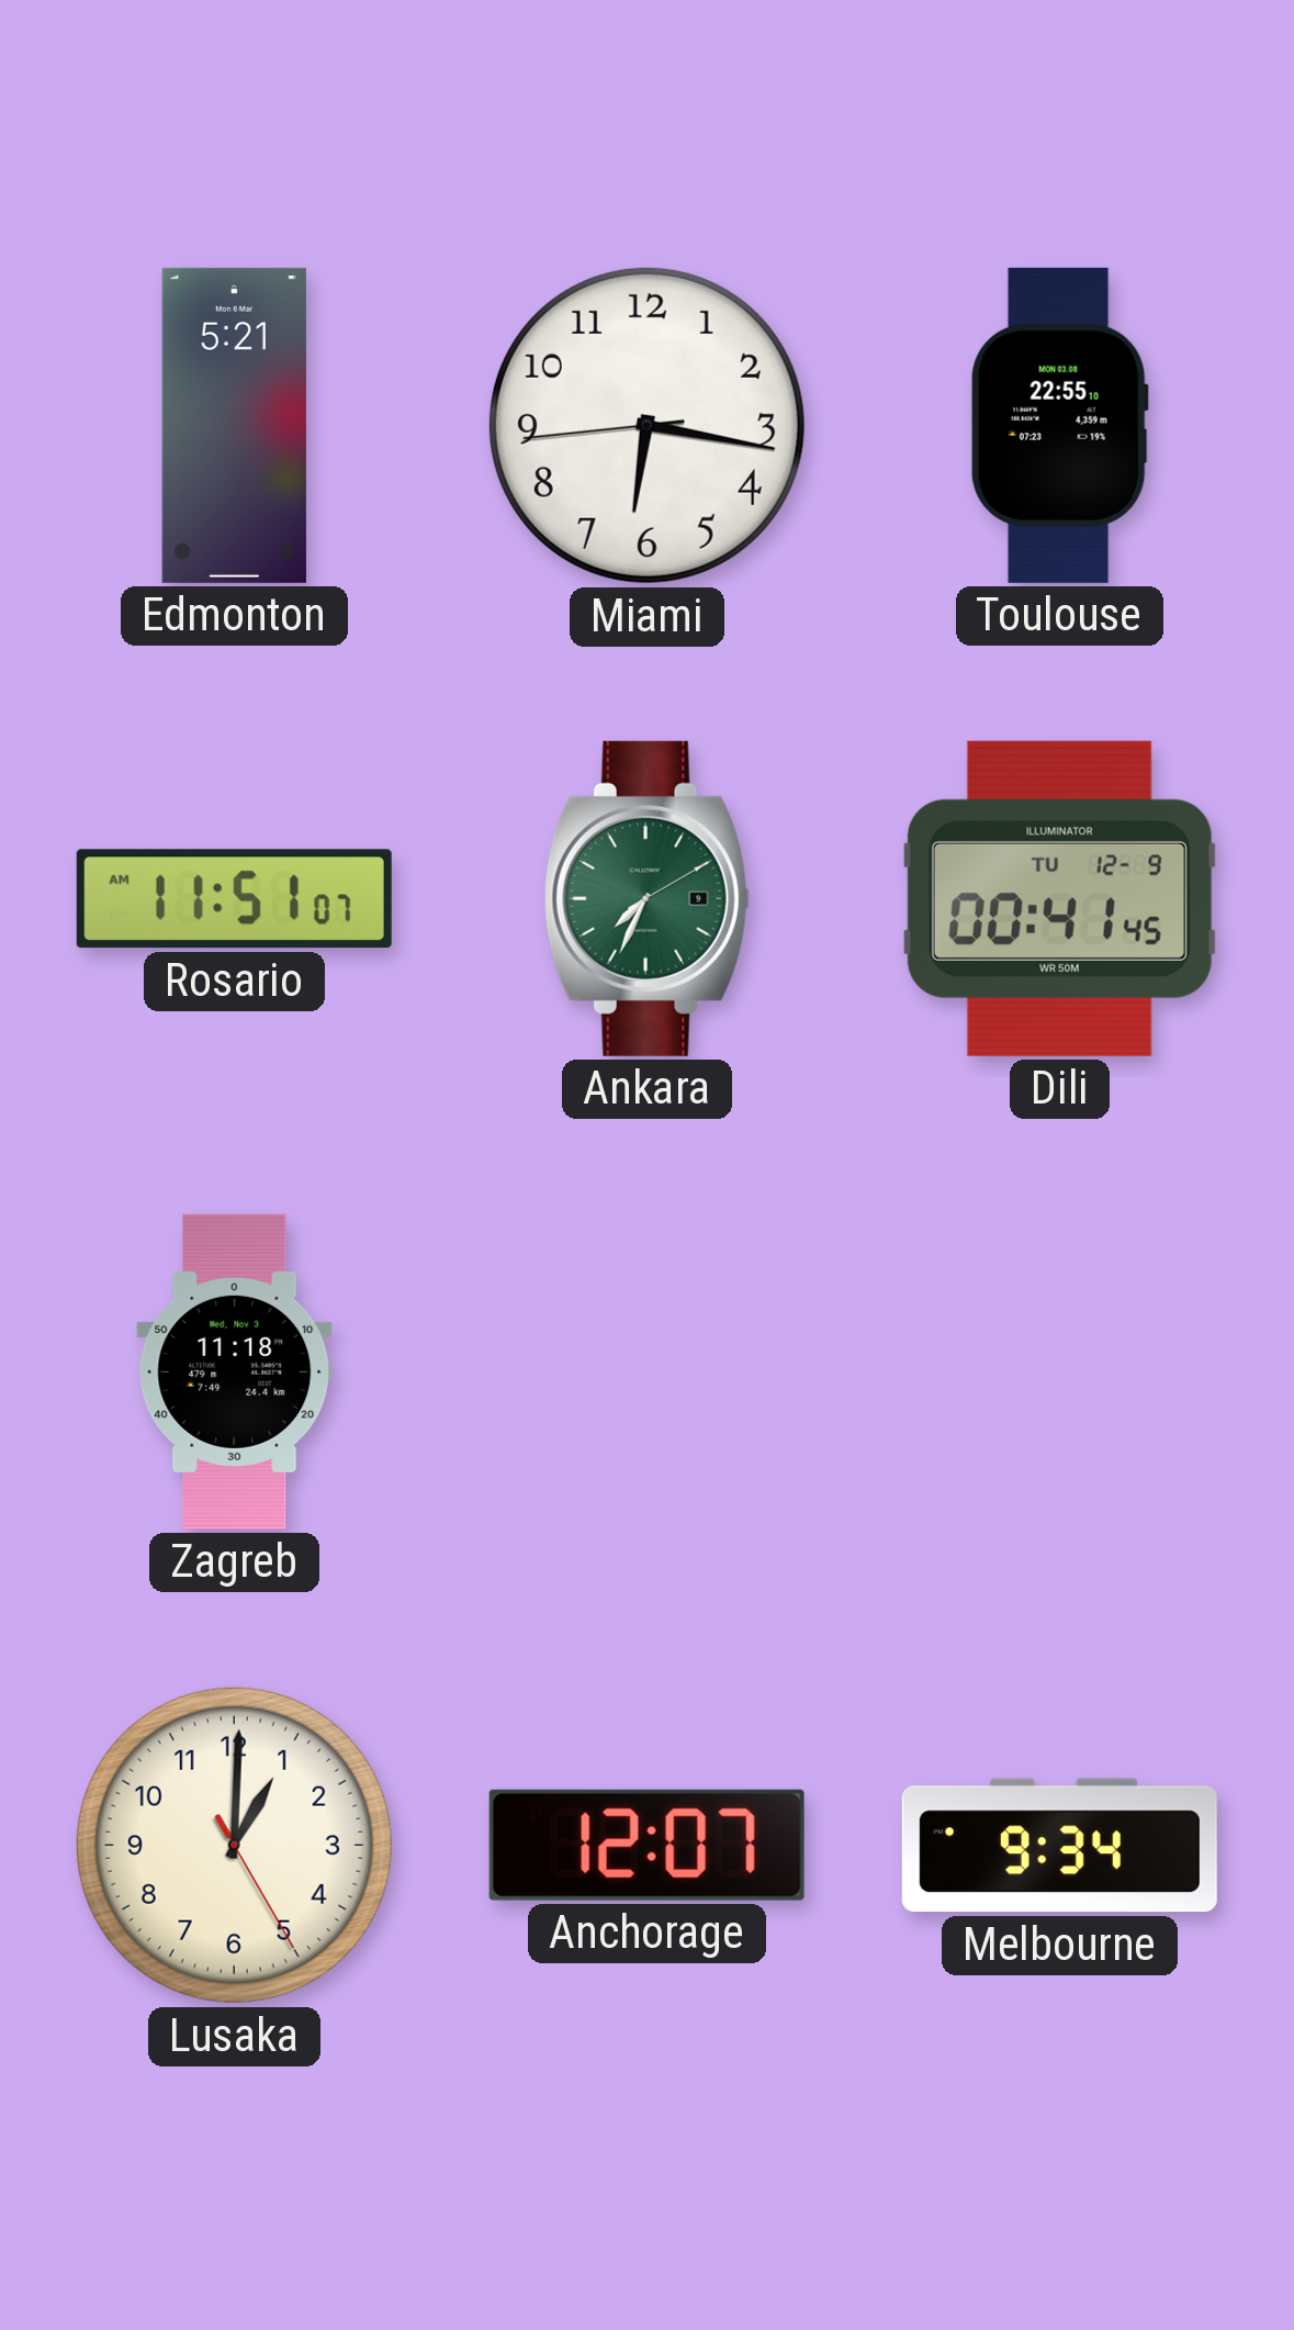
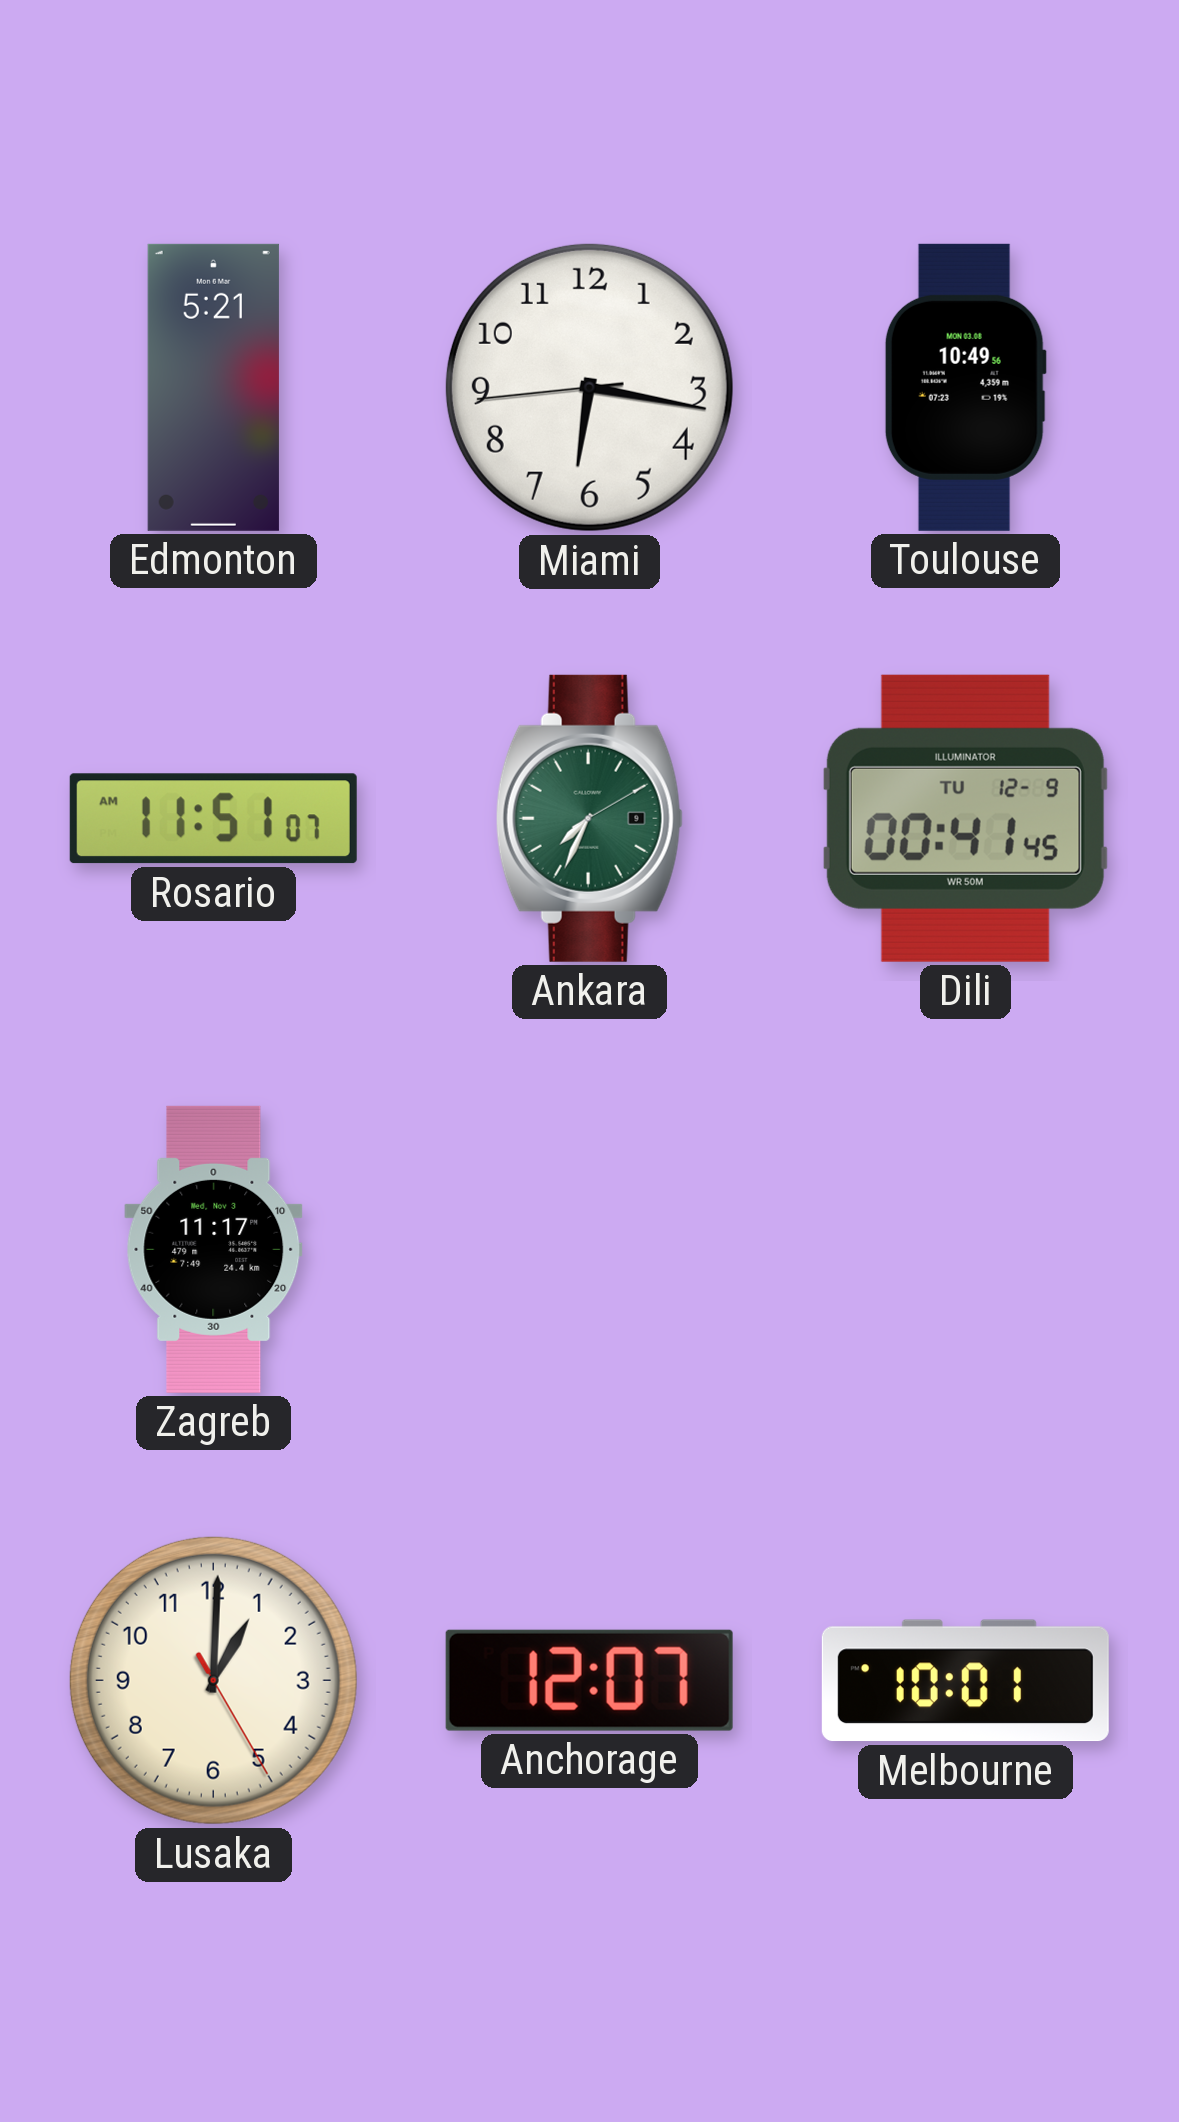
Toulouse: 22:55 -> 10:49
Zagreb: 11:18 -> 11:17
Melbourne: 9:34 -> 10:01
